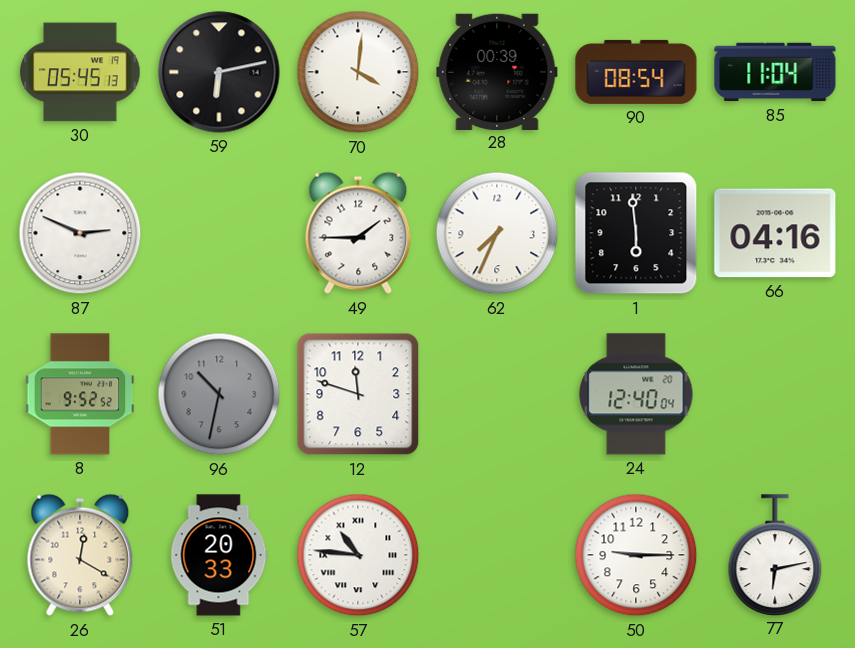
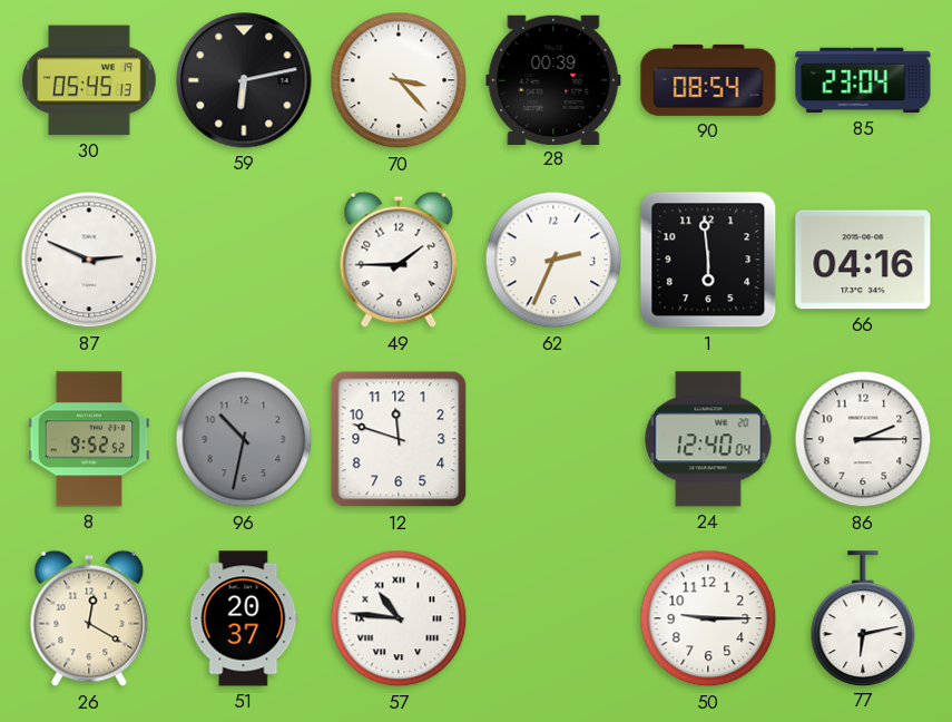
70: 4:01 -> 3:23
85: 11:04 -> 23:04
62: 7:34 -> 2:34
86: none -> 2:15
51: 20:33 -> 20:37
